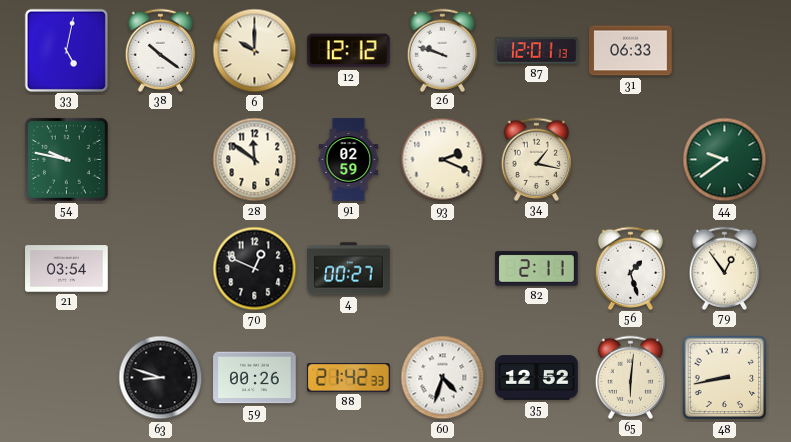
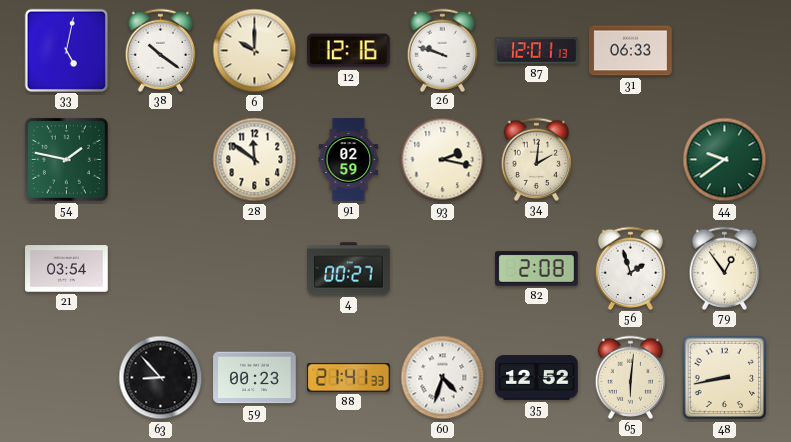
12: 12:12 -> 12:16
54: 9:47 -> 1:47
93: 2:19 -> 2:17
34: 1:17 -> 2:01
70: 12:49 -> none
82: 2:11 -> 2:08
56: 1:27 -> 1:57
63: 8:48 -> 8:53
59: 00:26 -> 00:23
88: 21:42 -> 21:41
